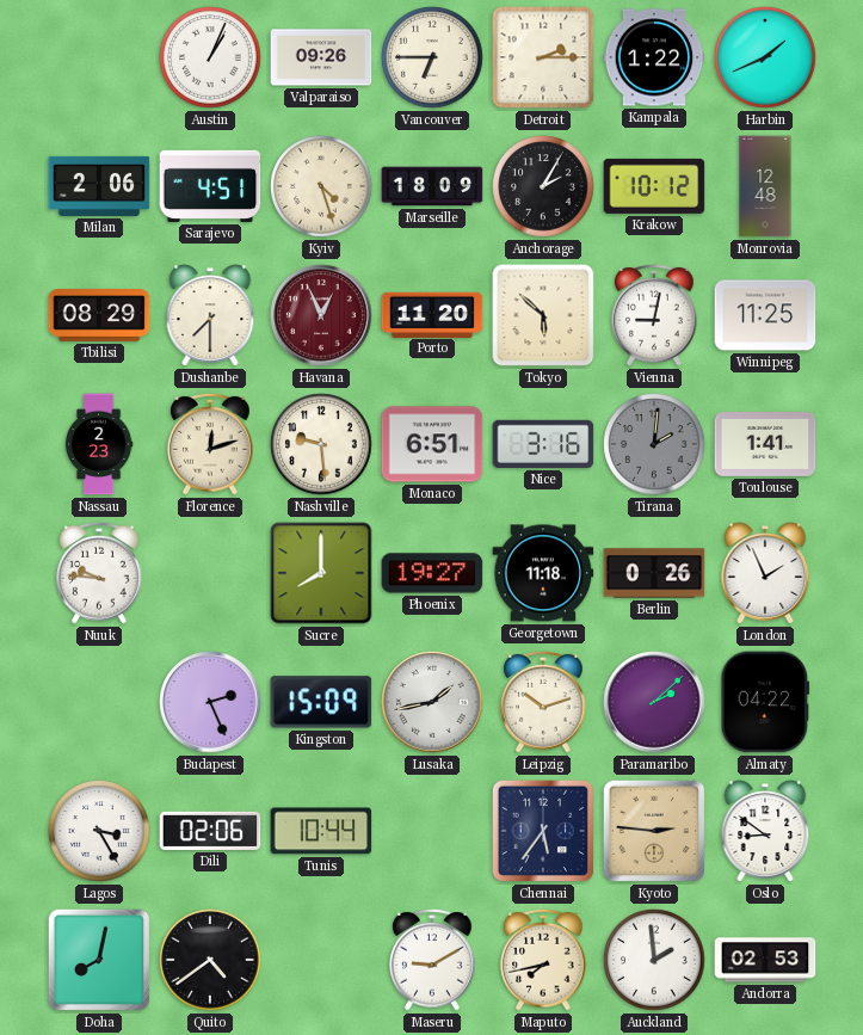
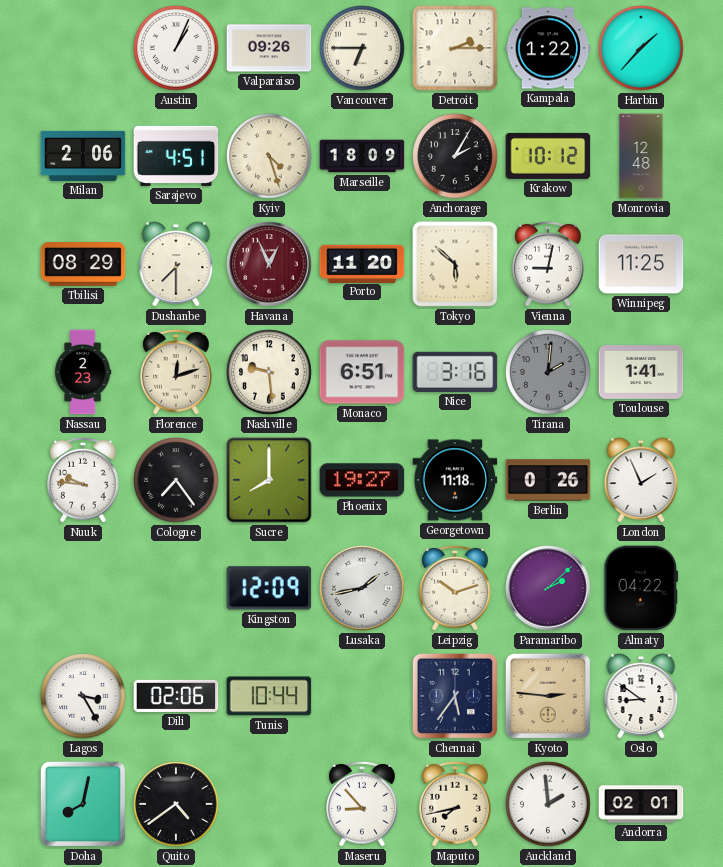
Harbin: 1:41 -> 1:37
Cologne: none -> 7:24
Budapest: 2:26 -> none
Kingston: 15:09 -> 12:09
Maseru: 9:10 -> 8:53
Andorra: 02:53 -> 02:01
